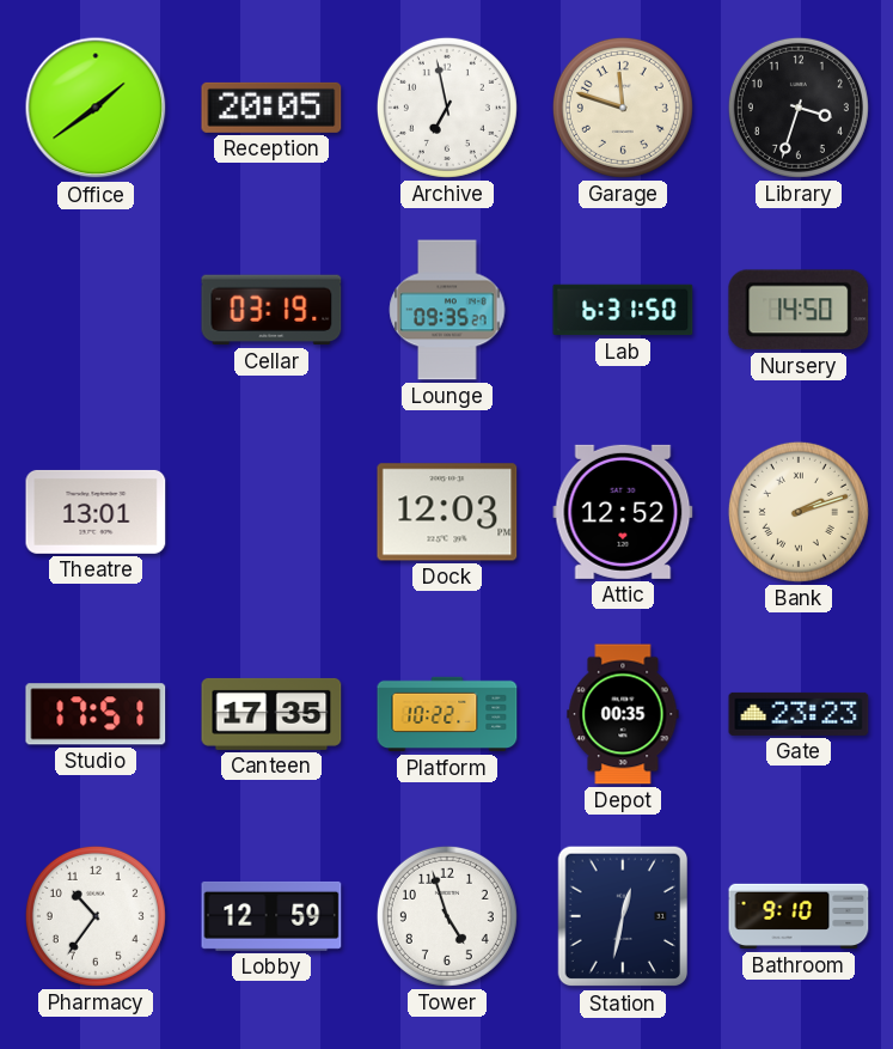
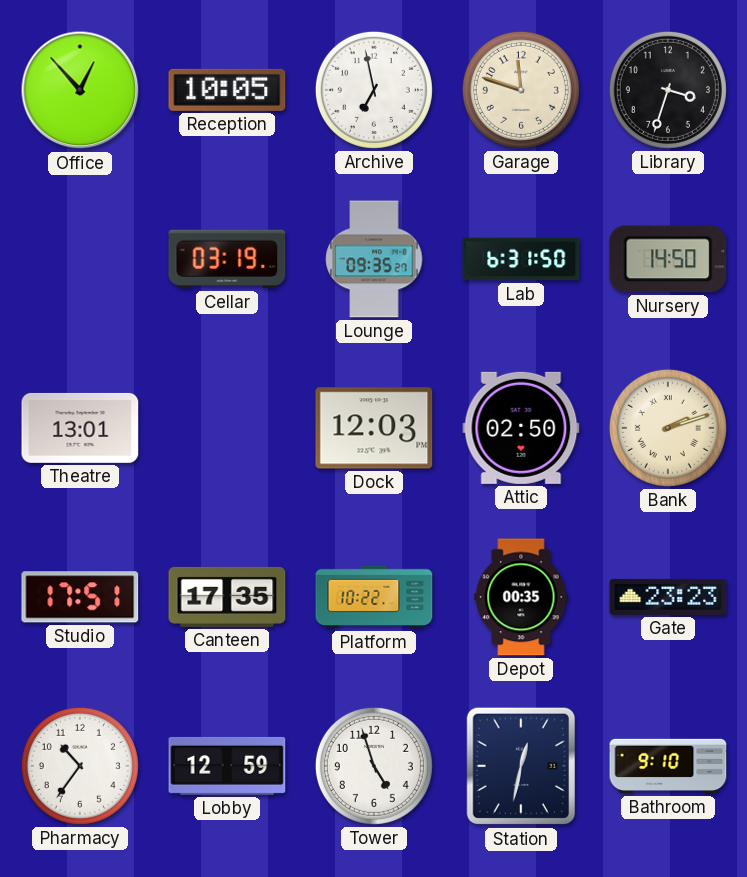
Office: 1:39 -> 12:53
Reception: 20:05 -> 10:05
Attic: 12:52 -> 02:50
